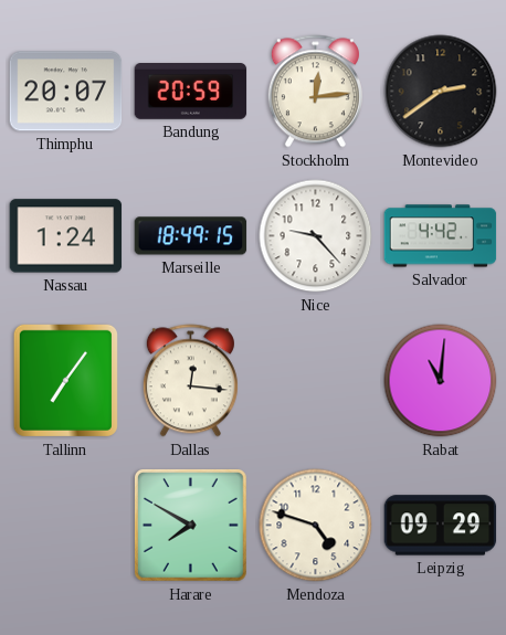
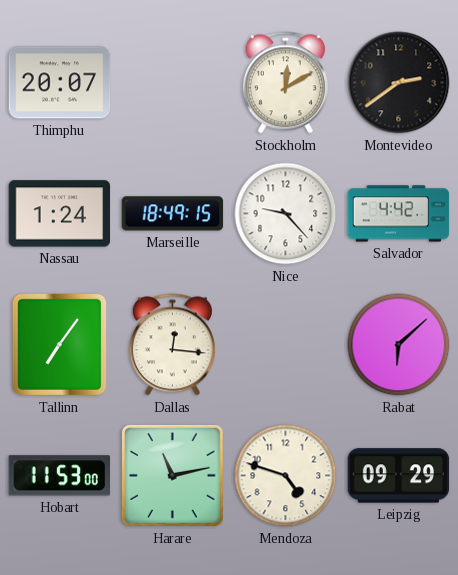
Bandung: 20:59 -> none
Stockholm: 12:14 -> 12:10
Rabat: 11:01 -> 6:08
Hobart: none -> 11:53
Harare: 7:50 -> 11:13
